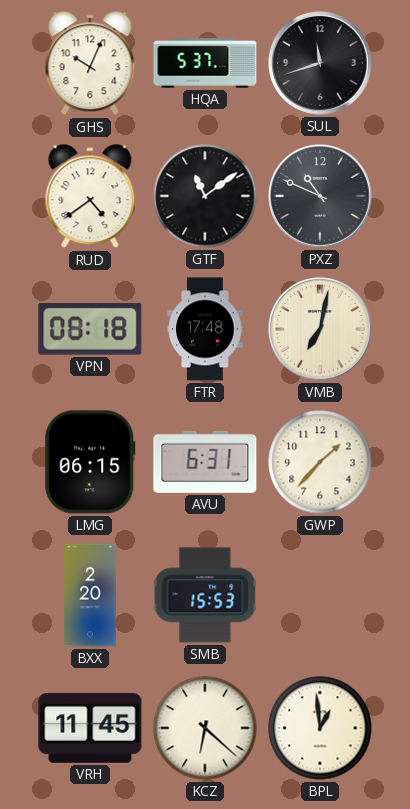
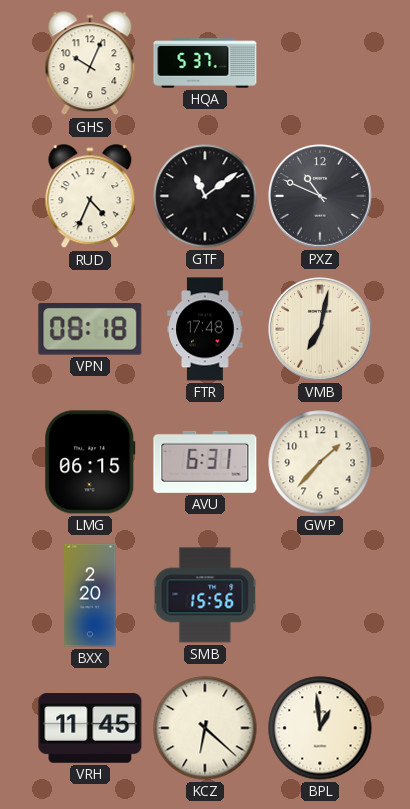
SUL: 11:42 -> none
RUD: 4:39 -> 4:34
SMB: 15:53 -> 15:56
